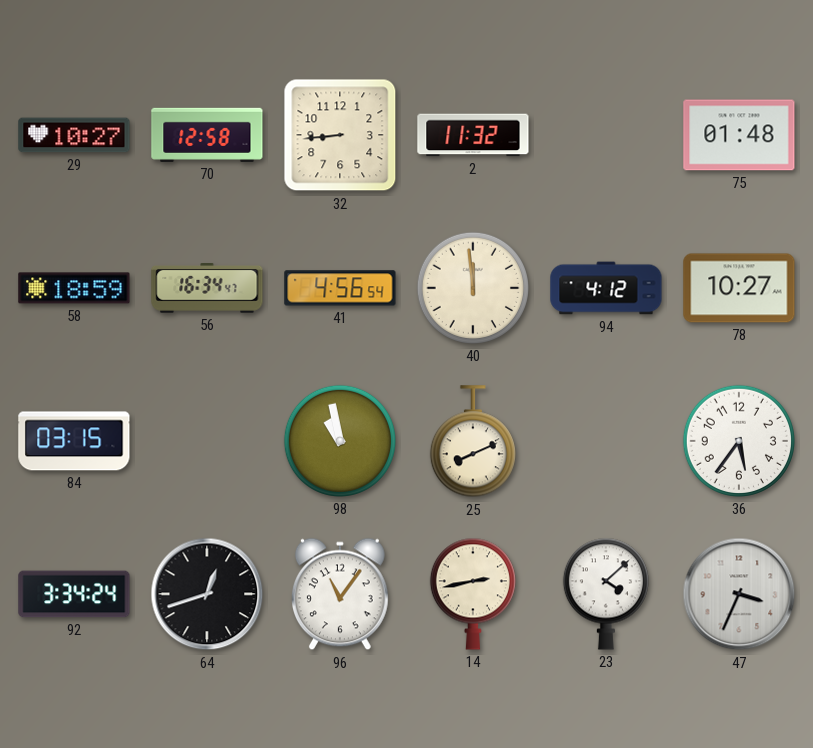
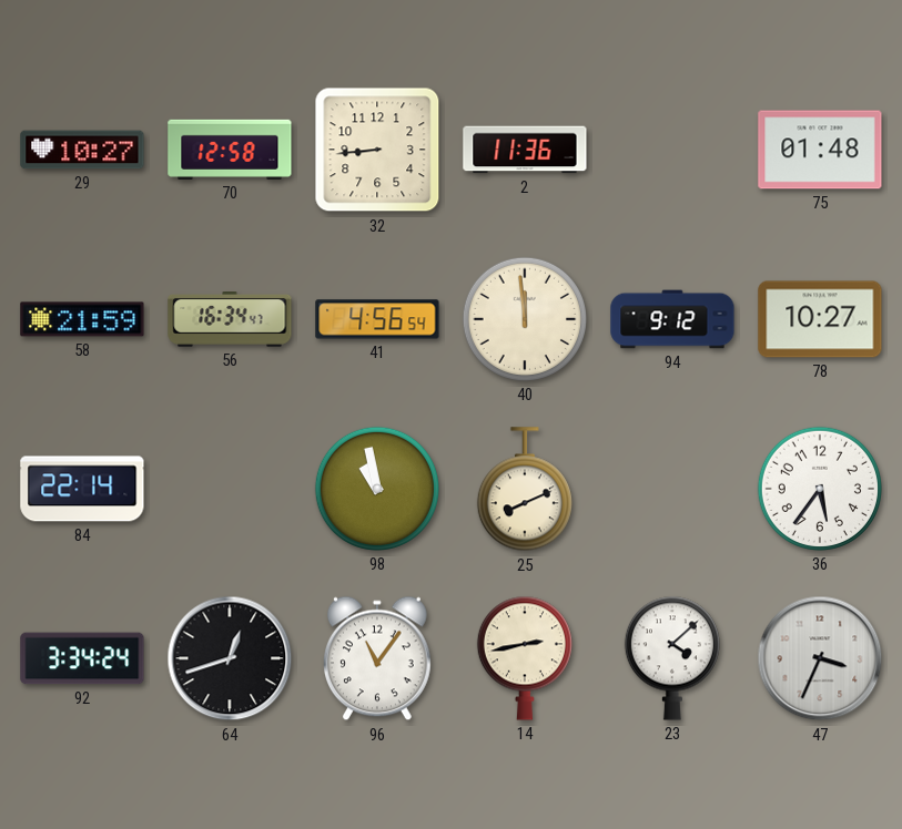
2: 11:32 -> 11:36
58: 18:59 -> 21:59
94: 4:12 -> 9:12
84: 03:15 -> 22:14
